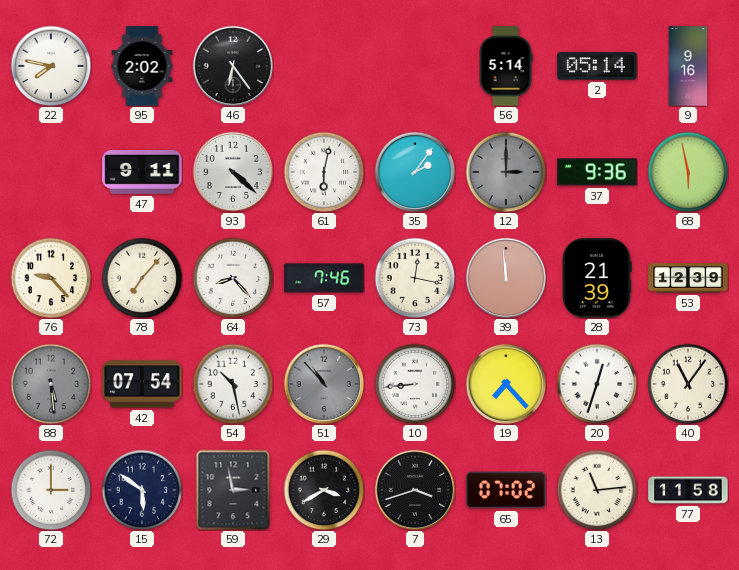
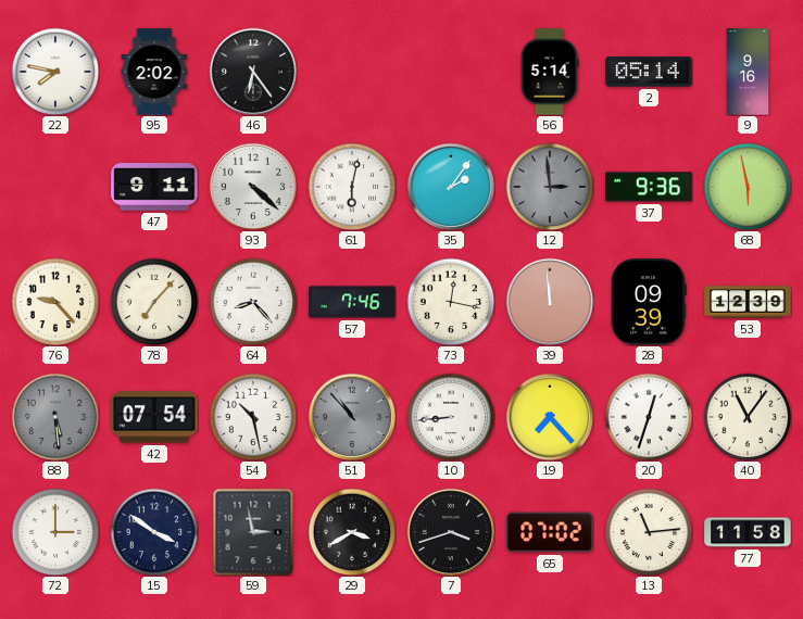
12: 3:00 -> 2:59
28: 21:39 -> 09:39
15: 5:51 -> 3:51
